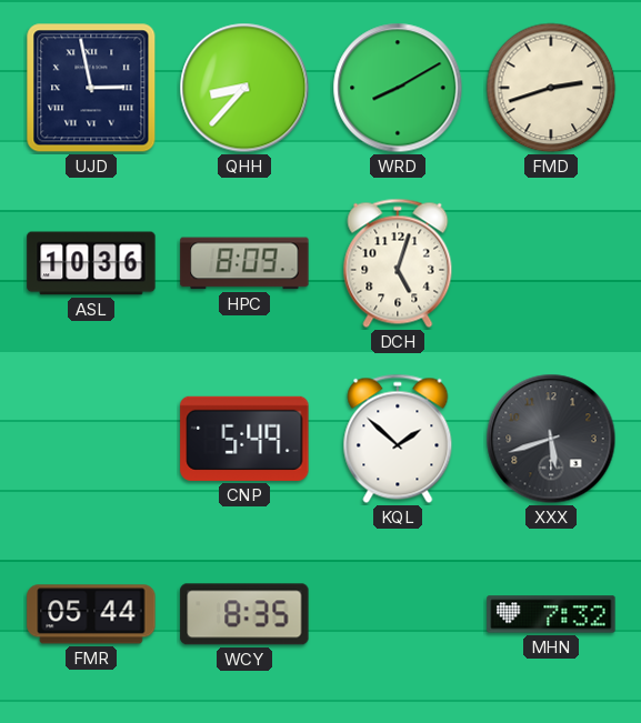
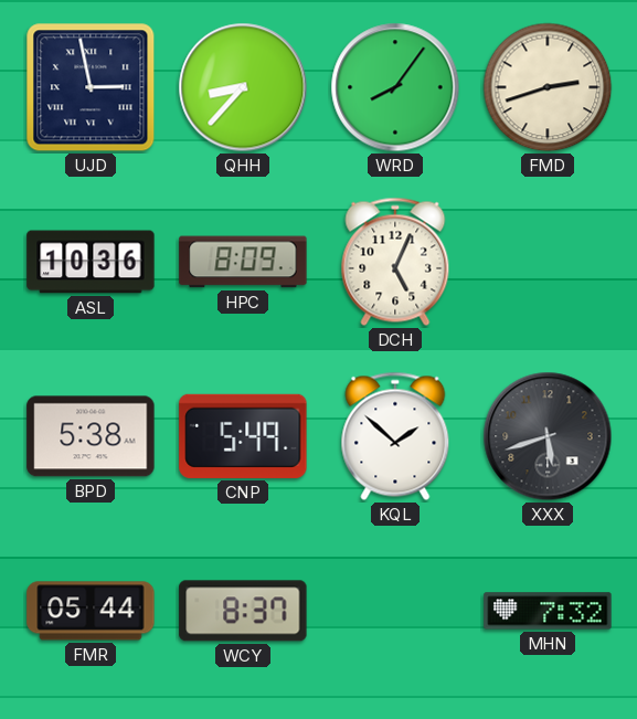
WRD: 8:10 -> 8:06
DCH: 5:03 -> 5:04
BPD: none -> 5:38
WCY: 8:35 -> 8:37
